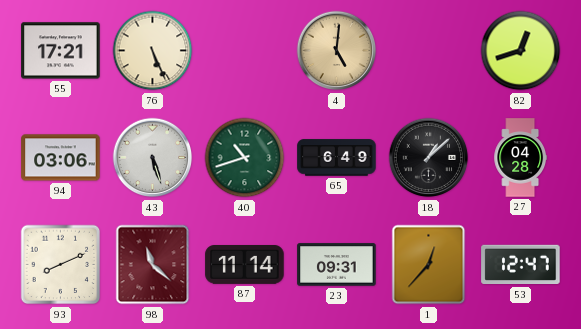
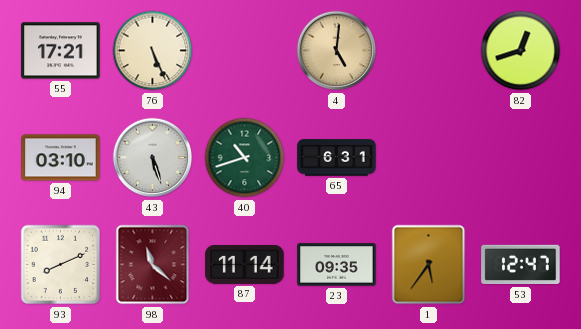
94: 03:06 -> 03:10
65: 6:49 -> 6:31
18: 1:08 -> none
27: 04:28 -> none
23: 09:31 -> 09:35
1: 12:37 -> 5:36
